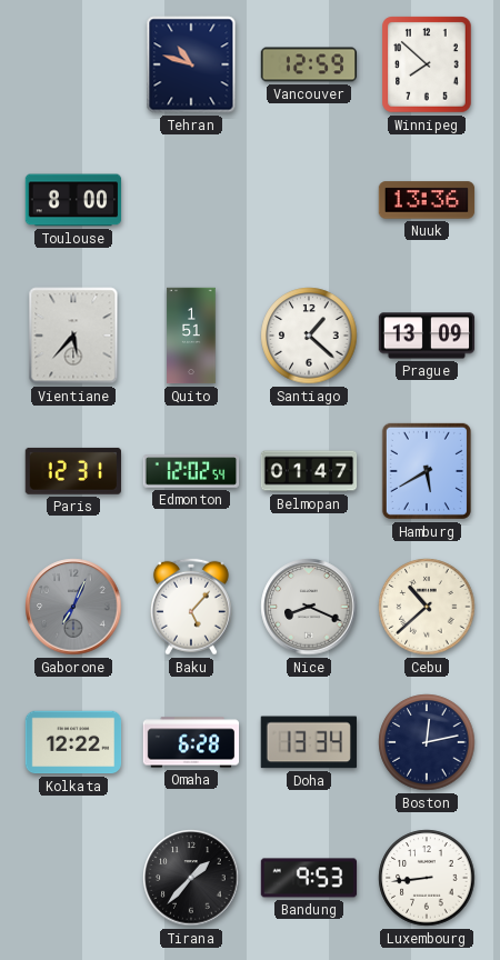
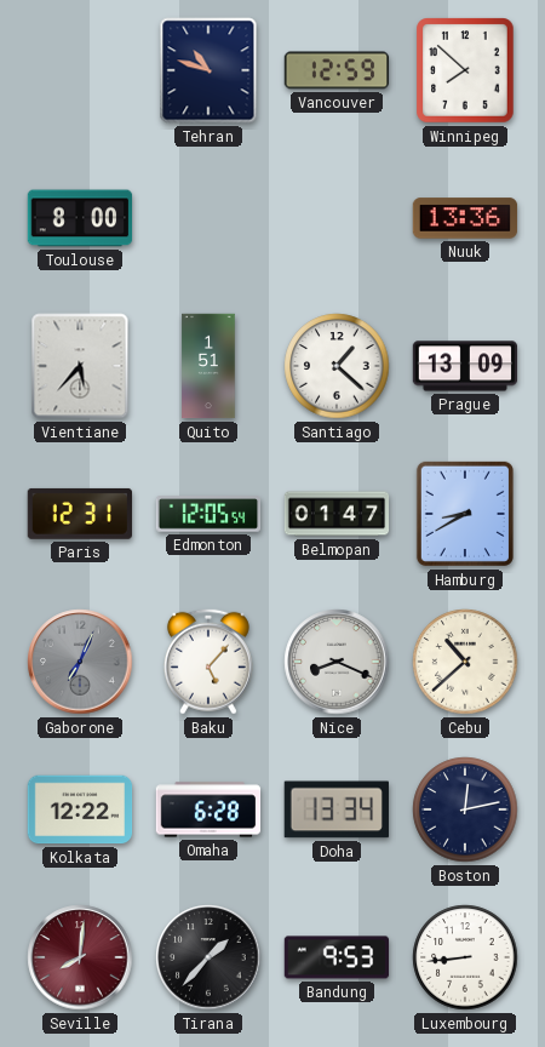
Edmonton: 12:02 -> 12:05
Hamburg: 5:40 -> 8:40
Seville: none -> 8:01
